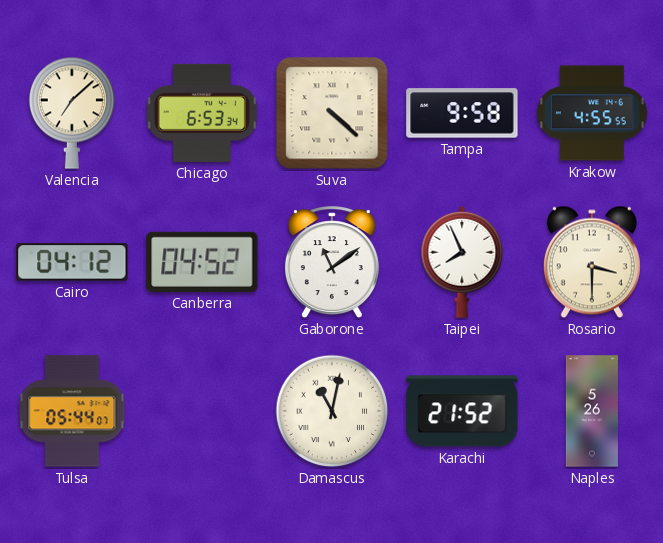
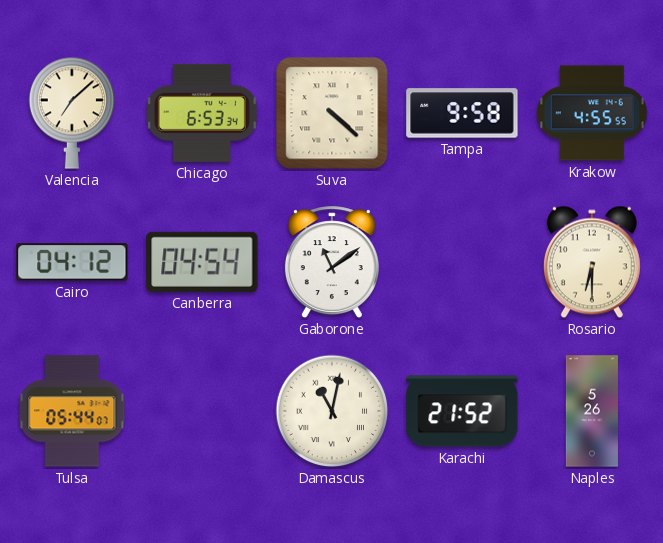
Canberra: 04:52 -> 04:54
Taipei: 7:56 -> none
Rosario: 3:30 -> 6:30
